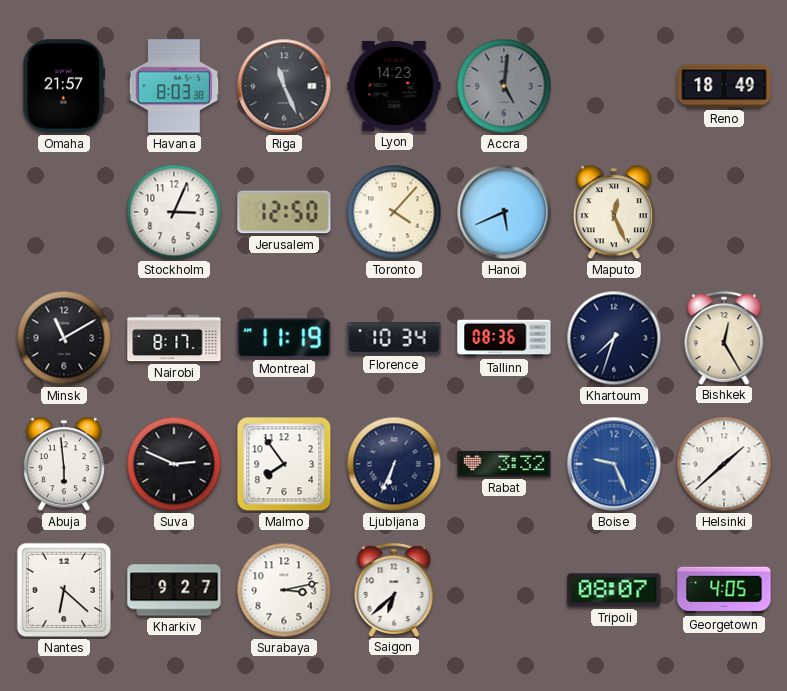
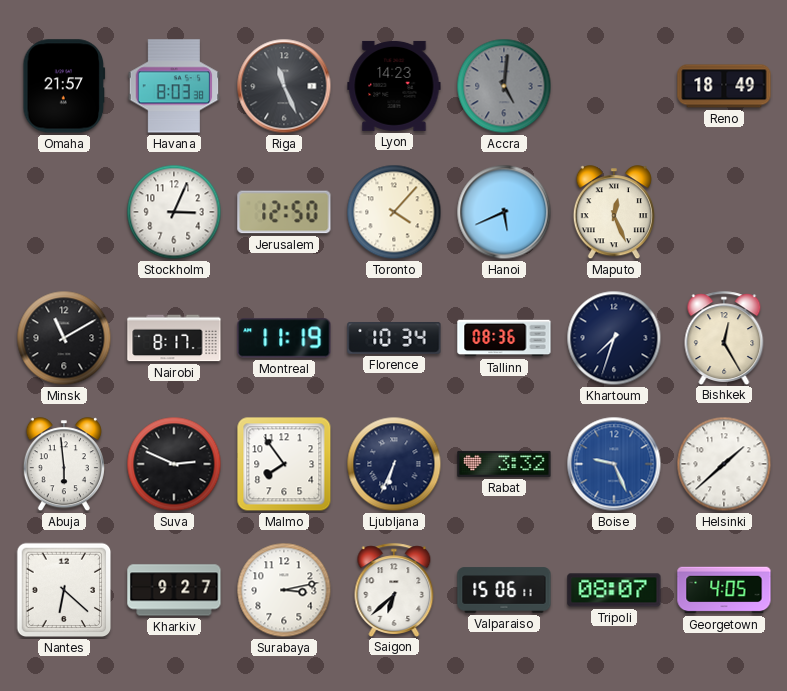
Valparaiso: none -> 15:06
